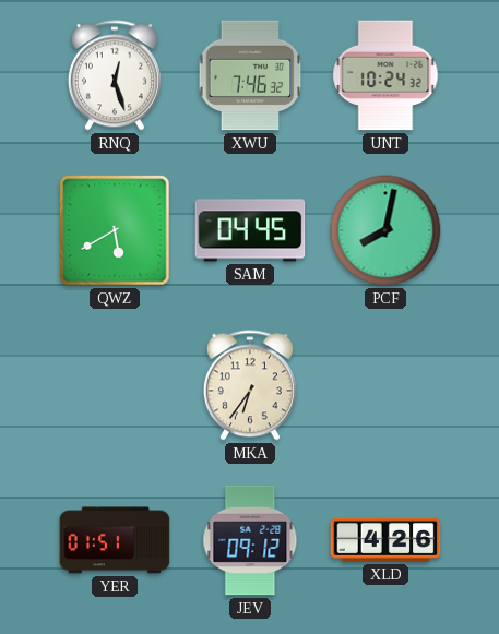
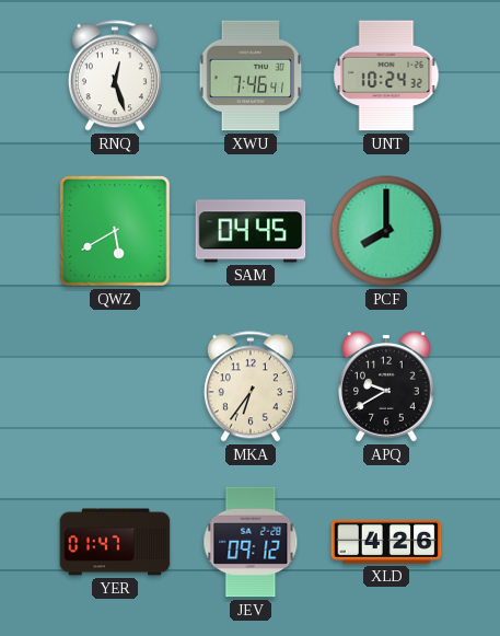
XWU: 7:46:32 -> 7:46:41
PCF: 8:02 -> 8:00
APQ: none -> 9:40
YER: 01:51 -> 01:47
